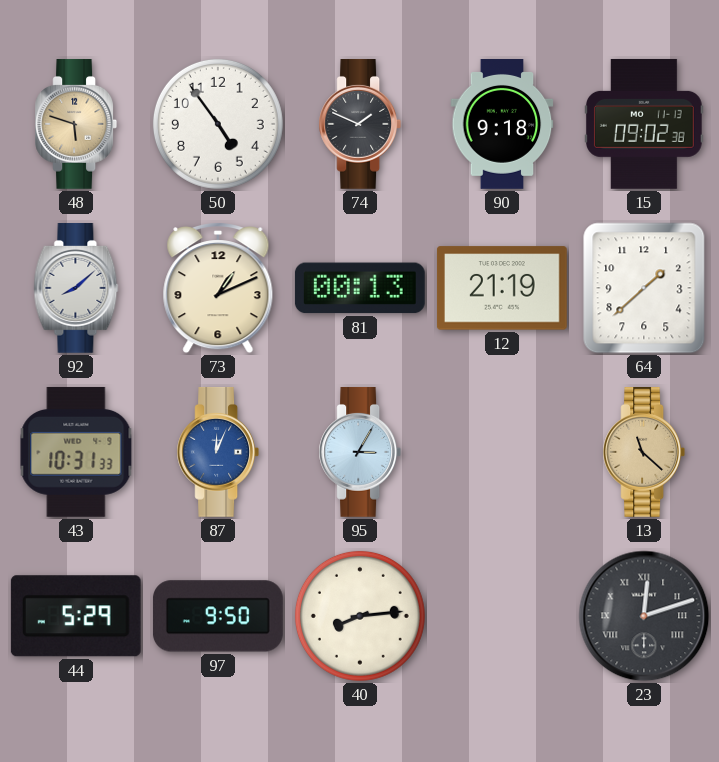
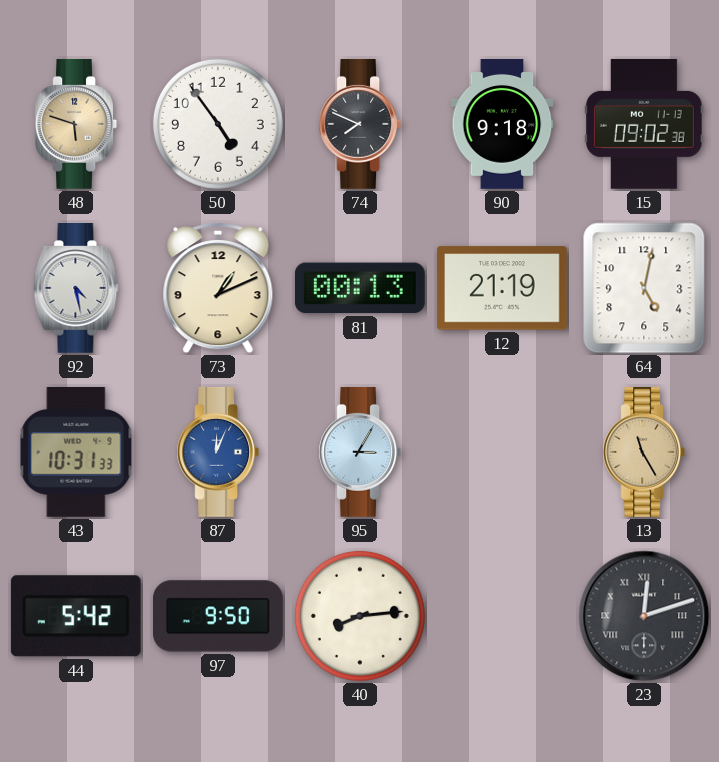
74: 1:49 -> 7:49
92: 8:08 -> 4:28
64: 1:38 -> 5:02
13: 11:22 -> 11:25
44: 5:29 -> 5:42
